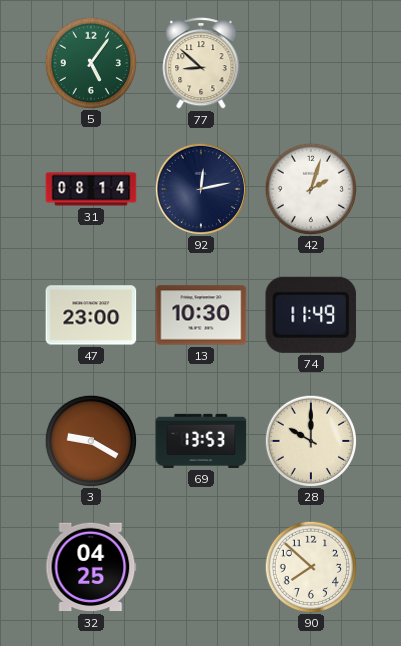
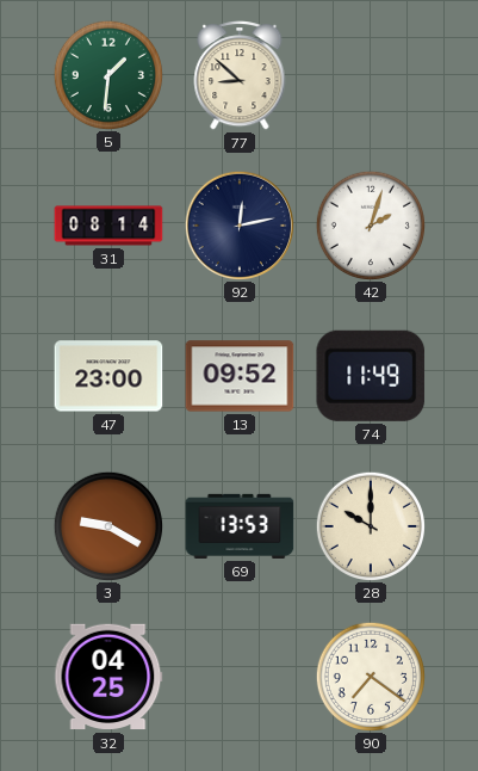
5: 5:06 -> 1:31
13: 10:30 -> 09:52
90: 7:52 -> 7:21
